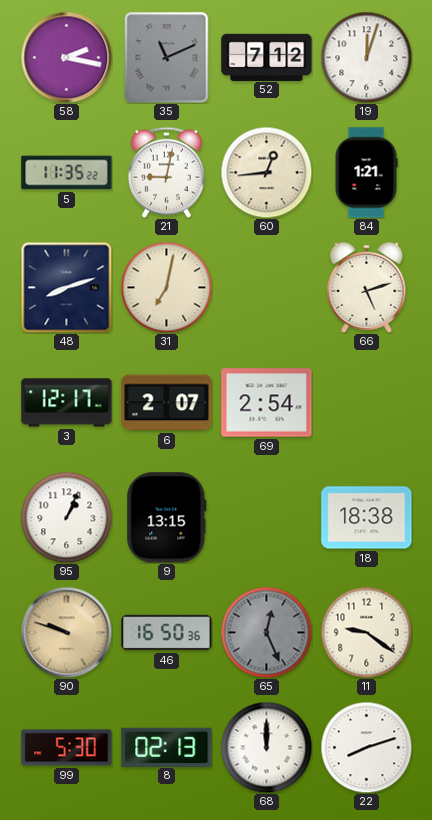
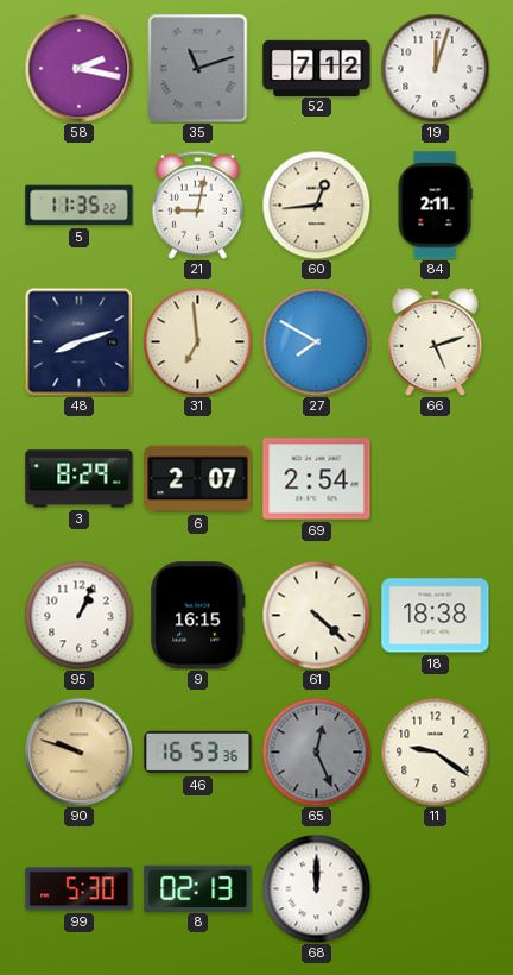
35: 11:11 -> 11:12
84: 1:21 -> 2:11
31: 7:02 -> 6:59
27: none -> 7:50
3: 12:17 -> 8:29
9: 13:15 -> 16:15
61: none -> 4:22
46: 16:50 -> 16:53
22: 8:12 -> none
